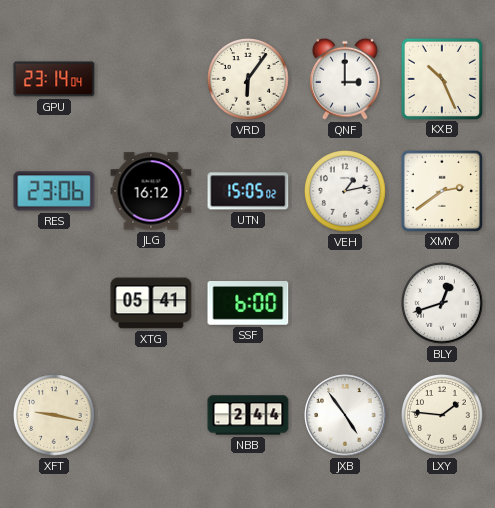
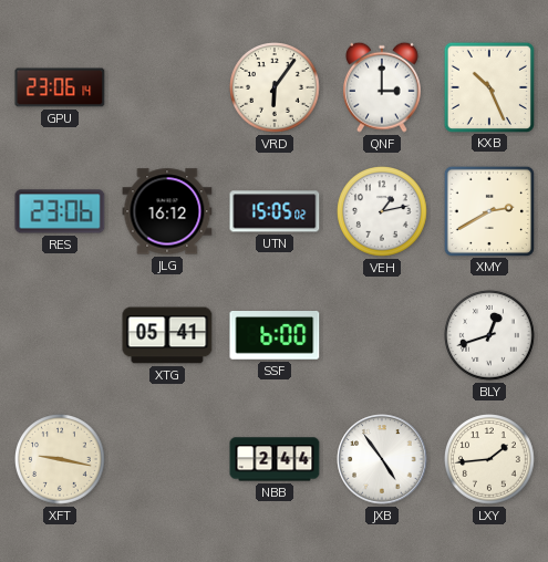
GPU: 23:14 -> 23:06
XMY: 2:39 -> 2:40
LXY: 1:46 -> 1:44
